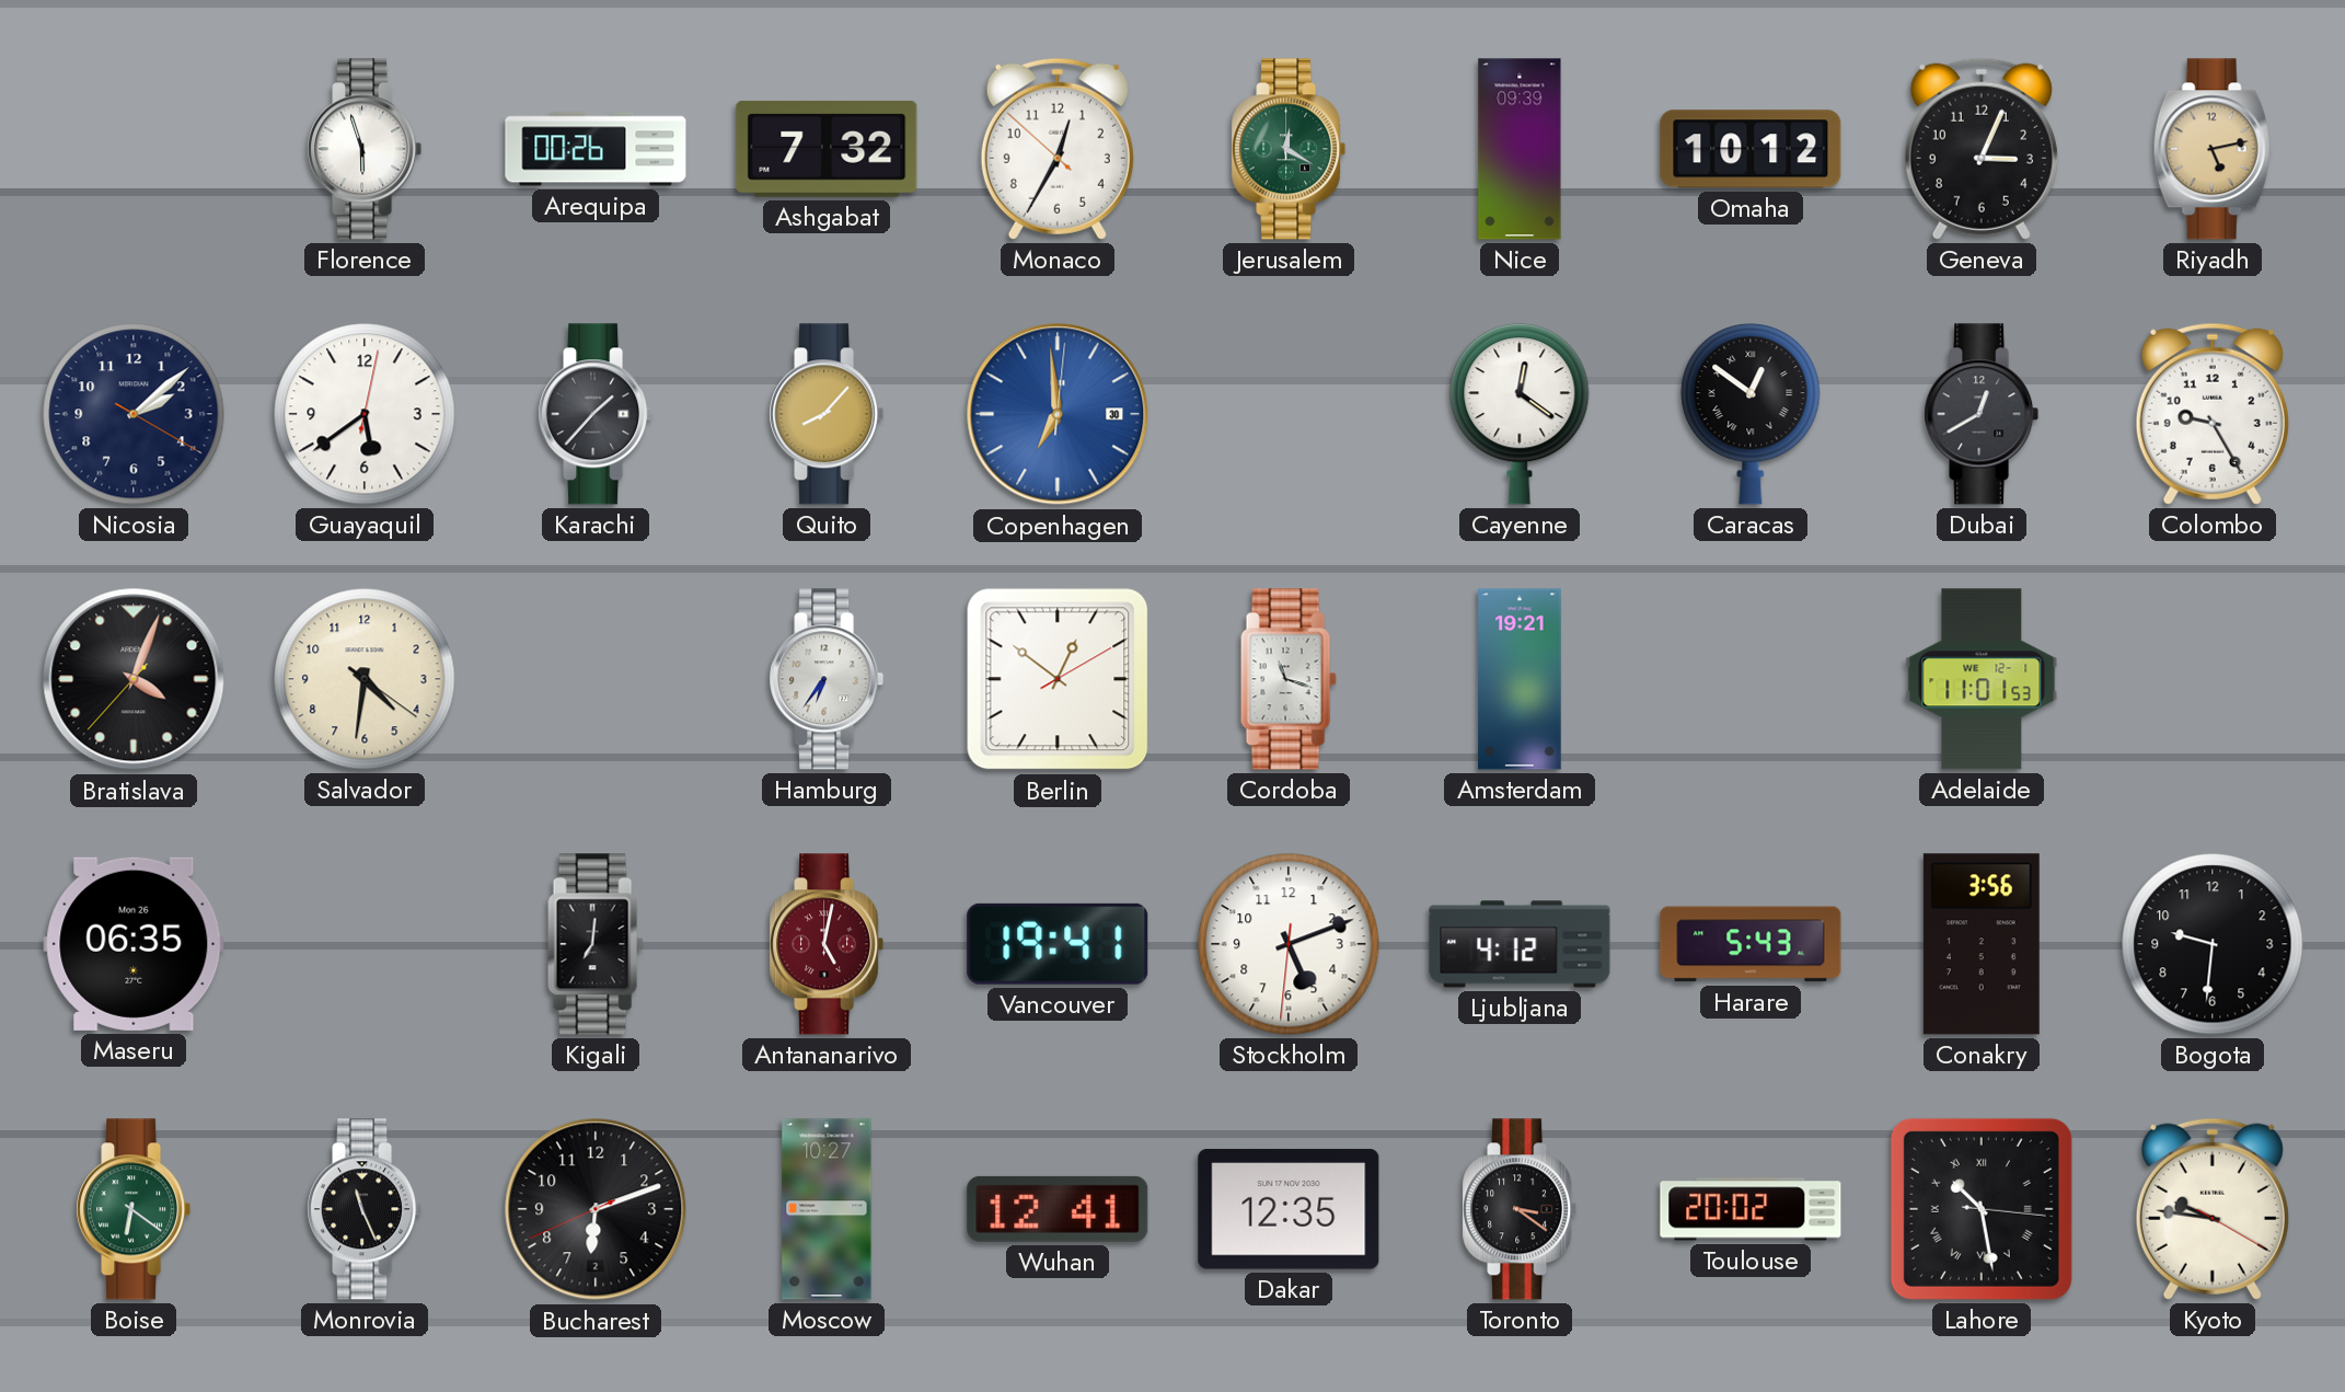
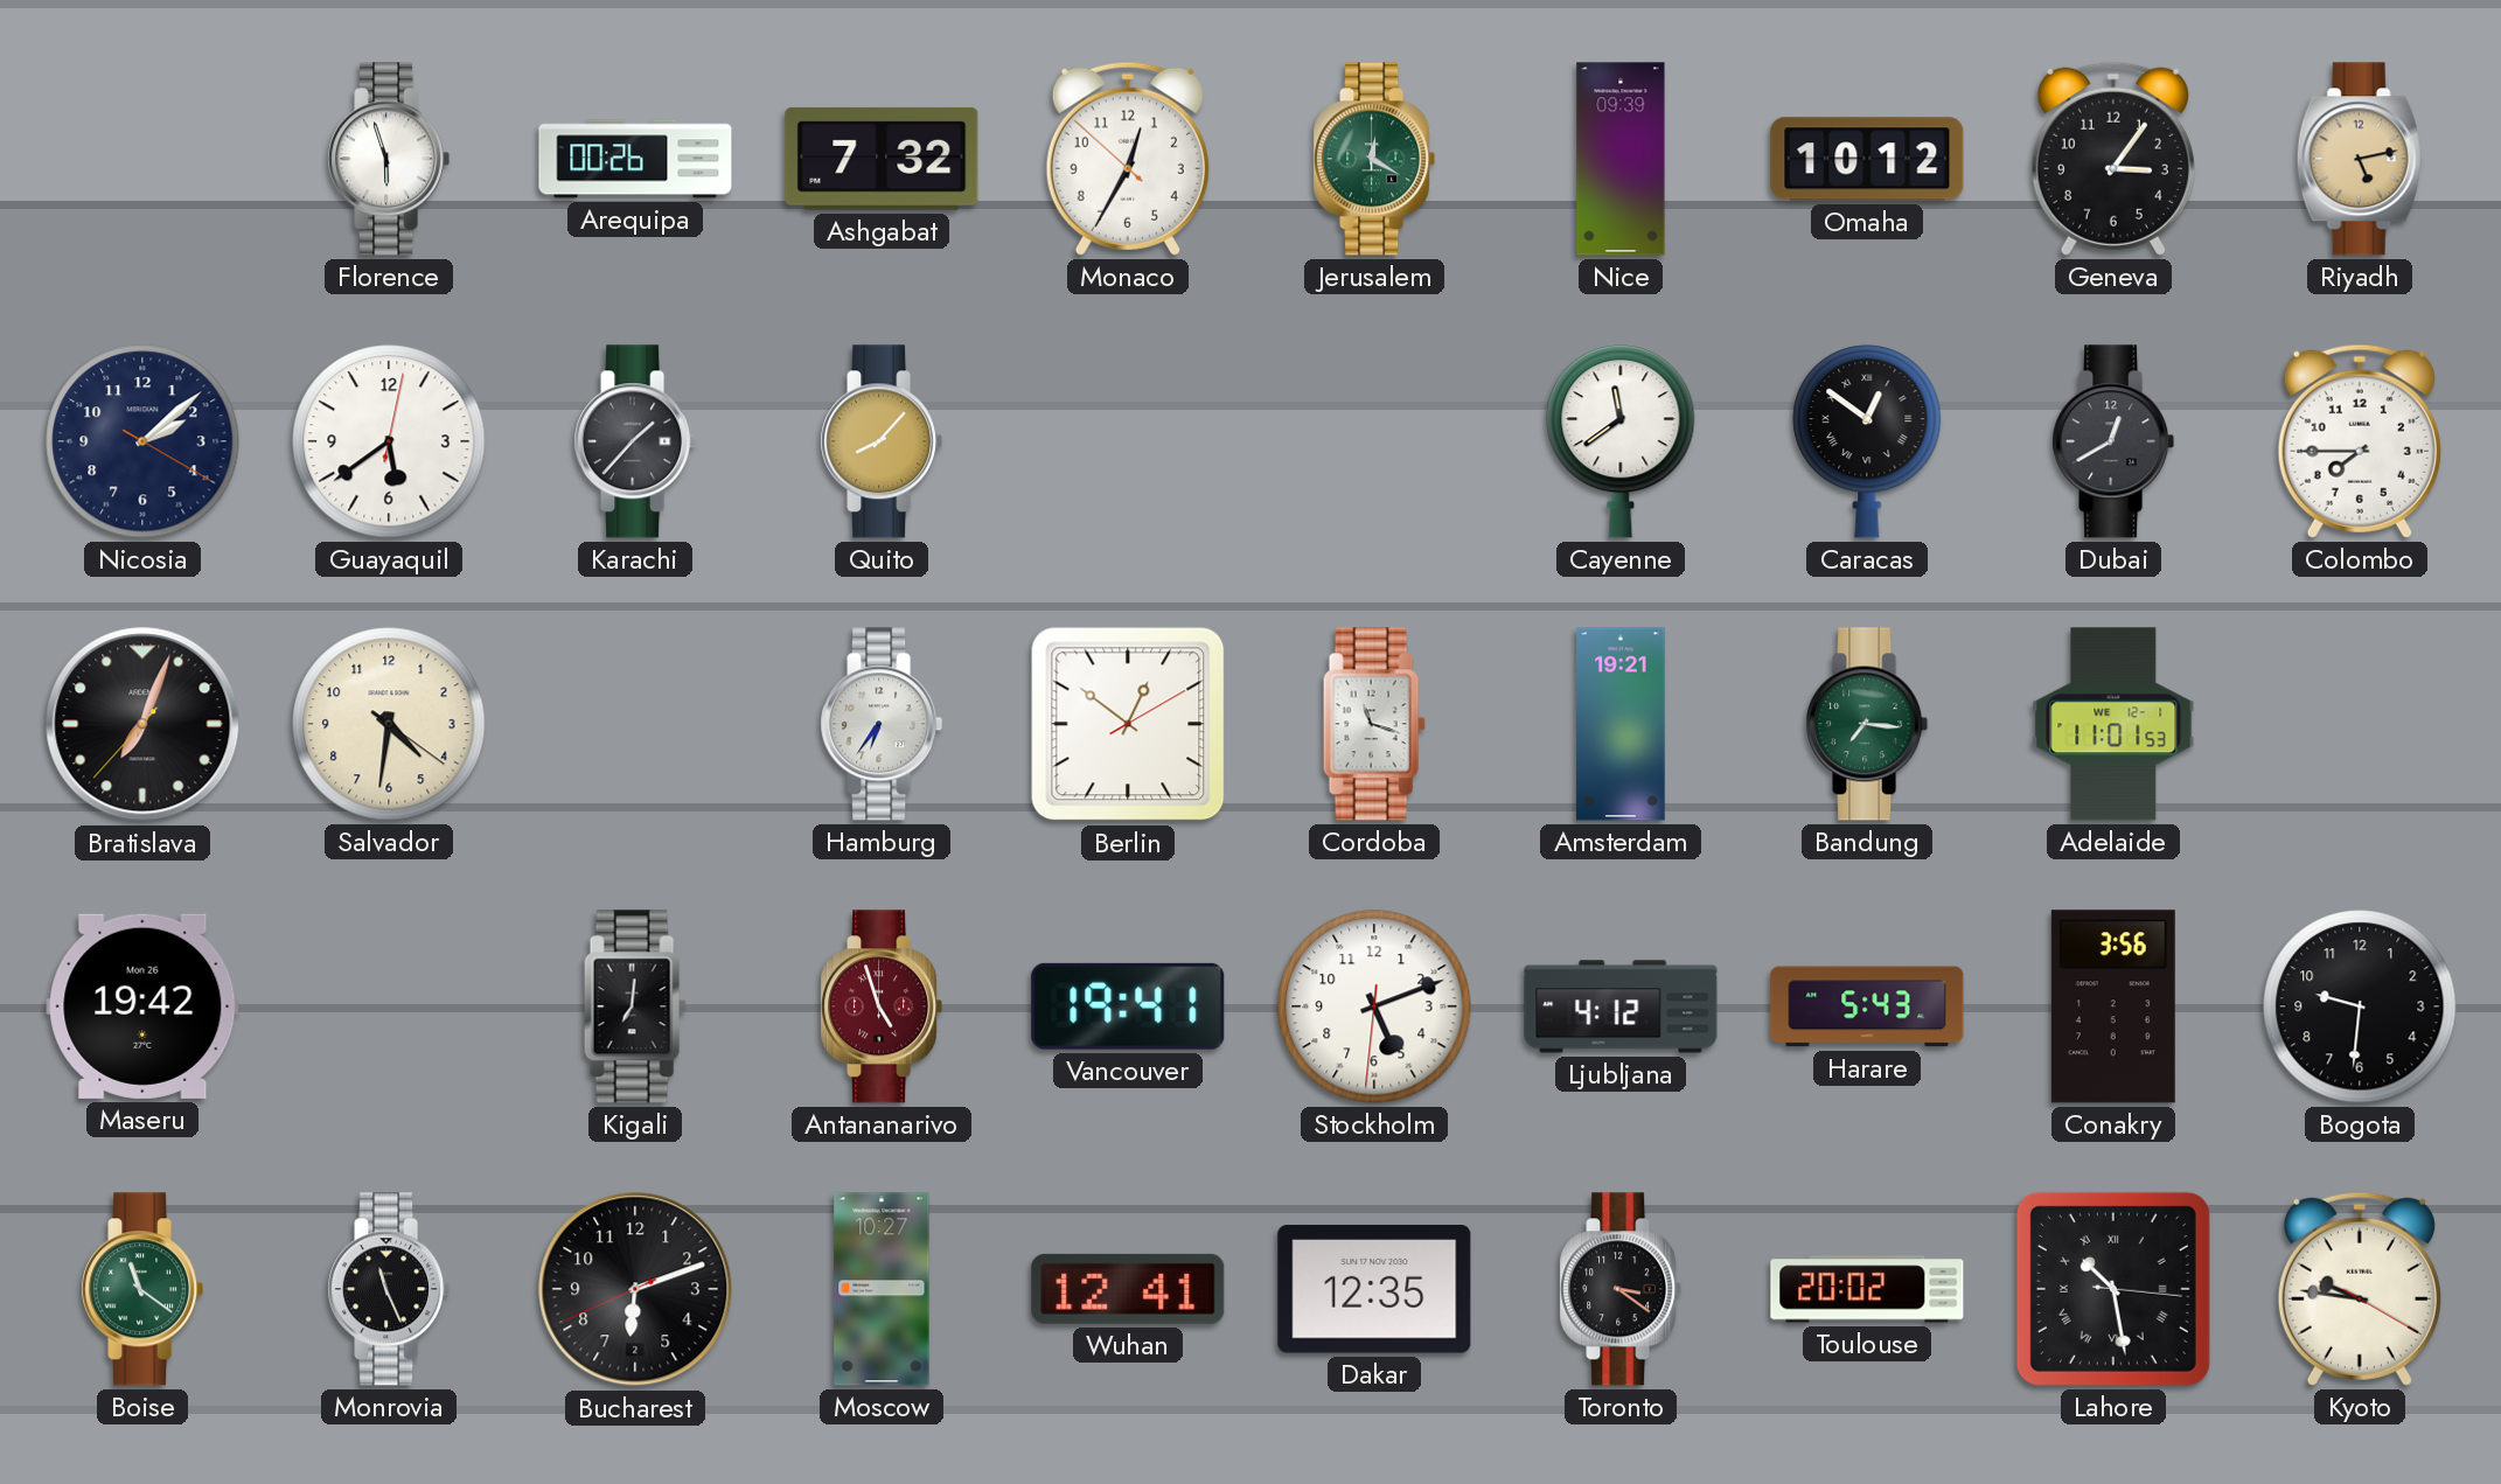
Geneva: 3:04 -> 3:06
Copenhagen: 6:59 -> none
Cayenne: 12:21 -> 11:39
Colombo: 9:25 -> 7:45
Bratislava: 4:03 -> 7:03
Bandung: none -> 7:16
Maseru: 06:35 -> 19:42
Antananarivo: 5:02 -> 4:57
Boise: 6:21 -> 11:21
